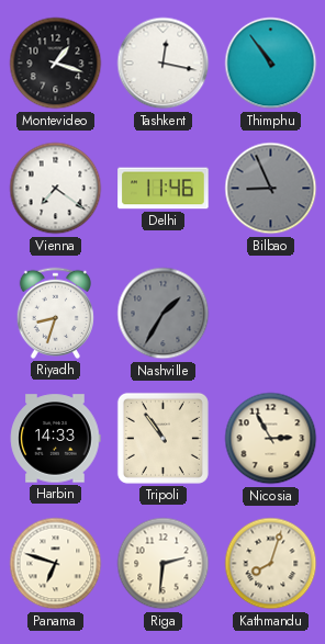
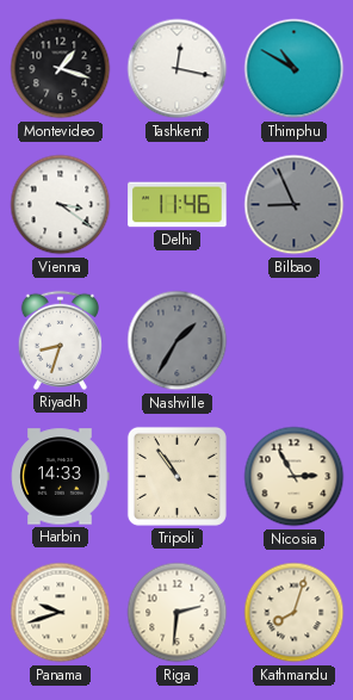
Thimphu: 10:54 -> 10:50
Vienna: 7:21 -> 3:21
Panama: 6:48 -> 9:42
